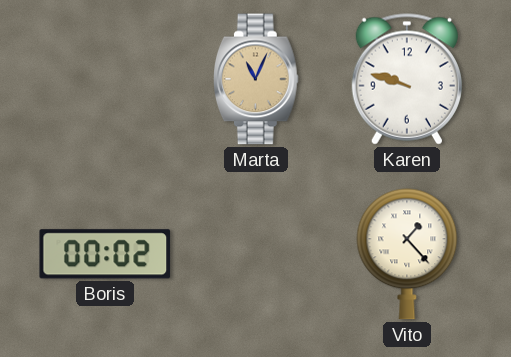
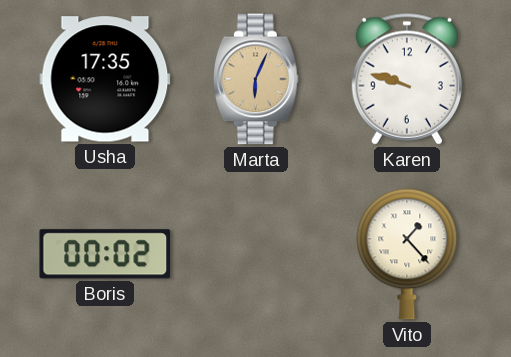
Usha: none -> 17:35
Marta: 11:04 -> 6:04
